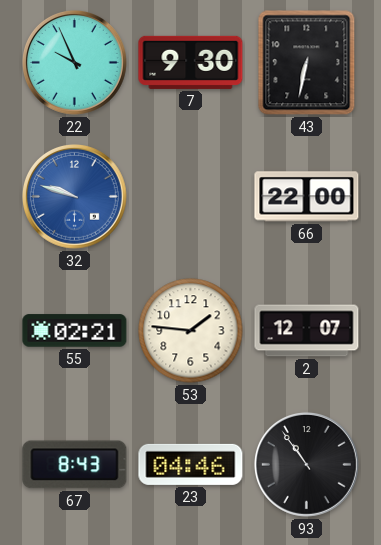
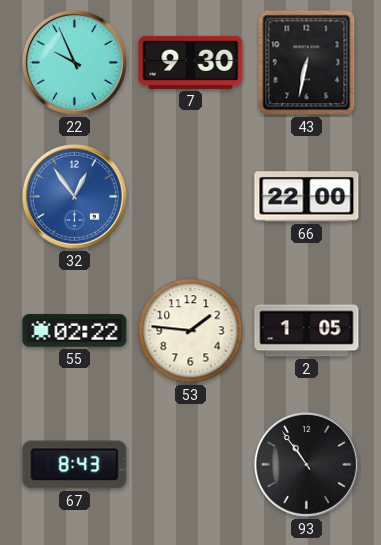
32: 9:48 -> 12:54
55: 02:21 -> 02:22
2: 12:07 -> 1:05
23: 04:46 -> none
